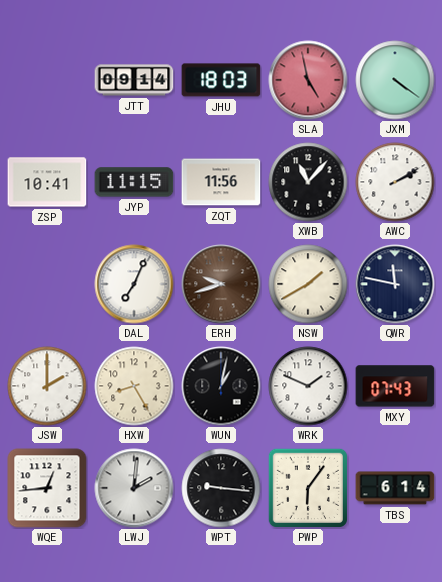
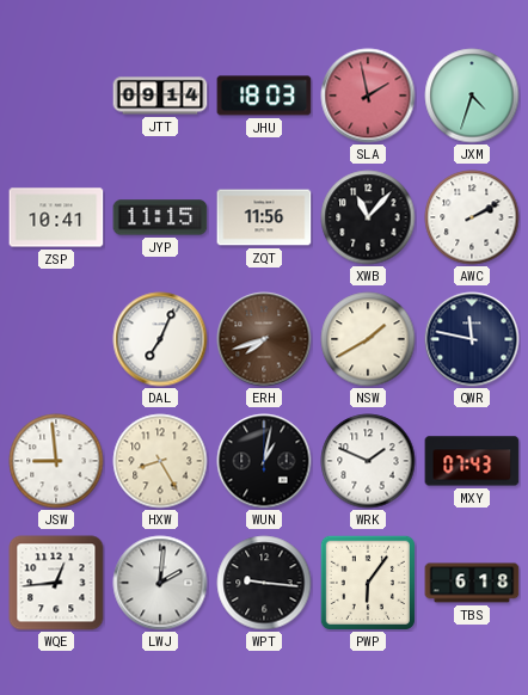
SLA: 4:58 -> 1:58
JXM: 4:21 -> 4:33
ERH: 9:42 -> 7:42
JSW: 2:00 -> 8:59
TBS: 6:14 -> 6:18
